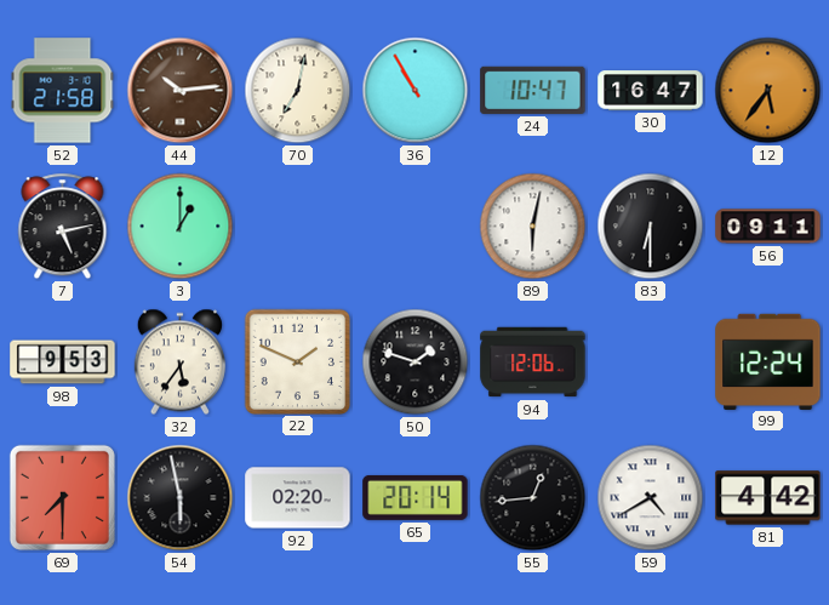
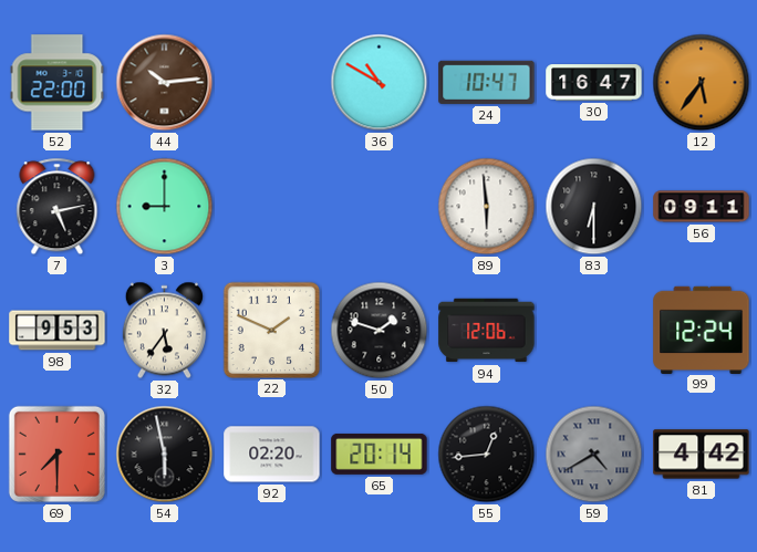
52: 21:58 -> 22:00
70: 7:02 -> none
36: 10:55 -> 10:50
3: 1:00 -> 9:00
89: 6:02 -> 5:59
59 dial: white -> grey
